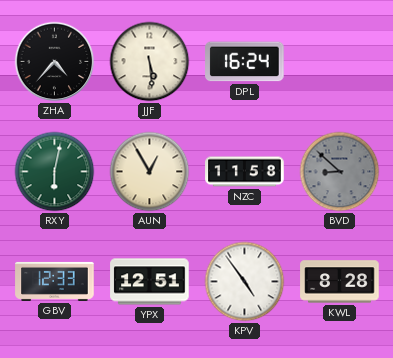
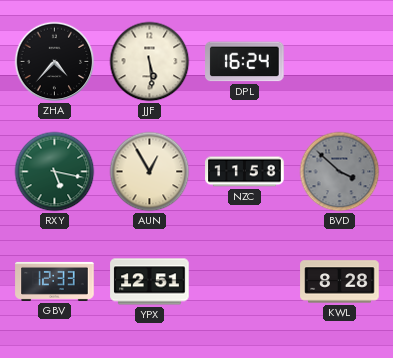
RXY: 6:02 -> 5:17
BVD: 8:52 -> 3:52
KPV: 4:54 -> none
